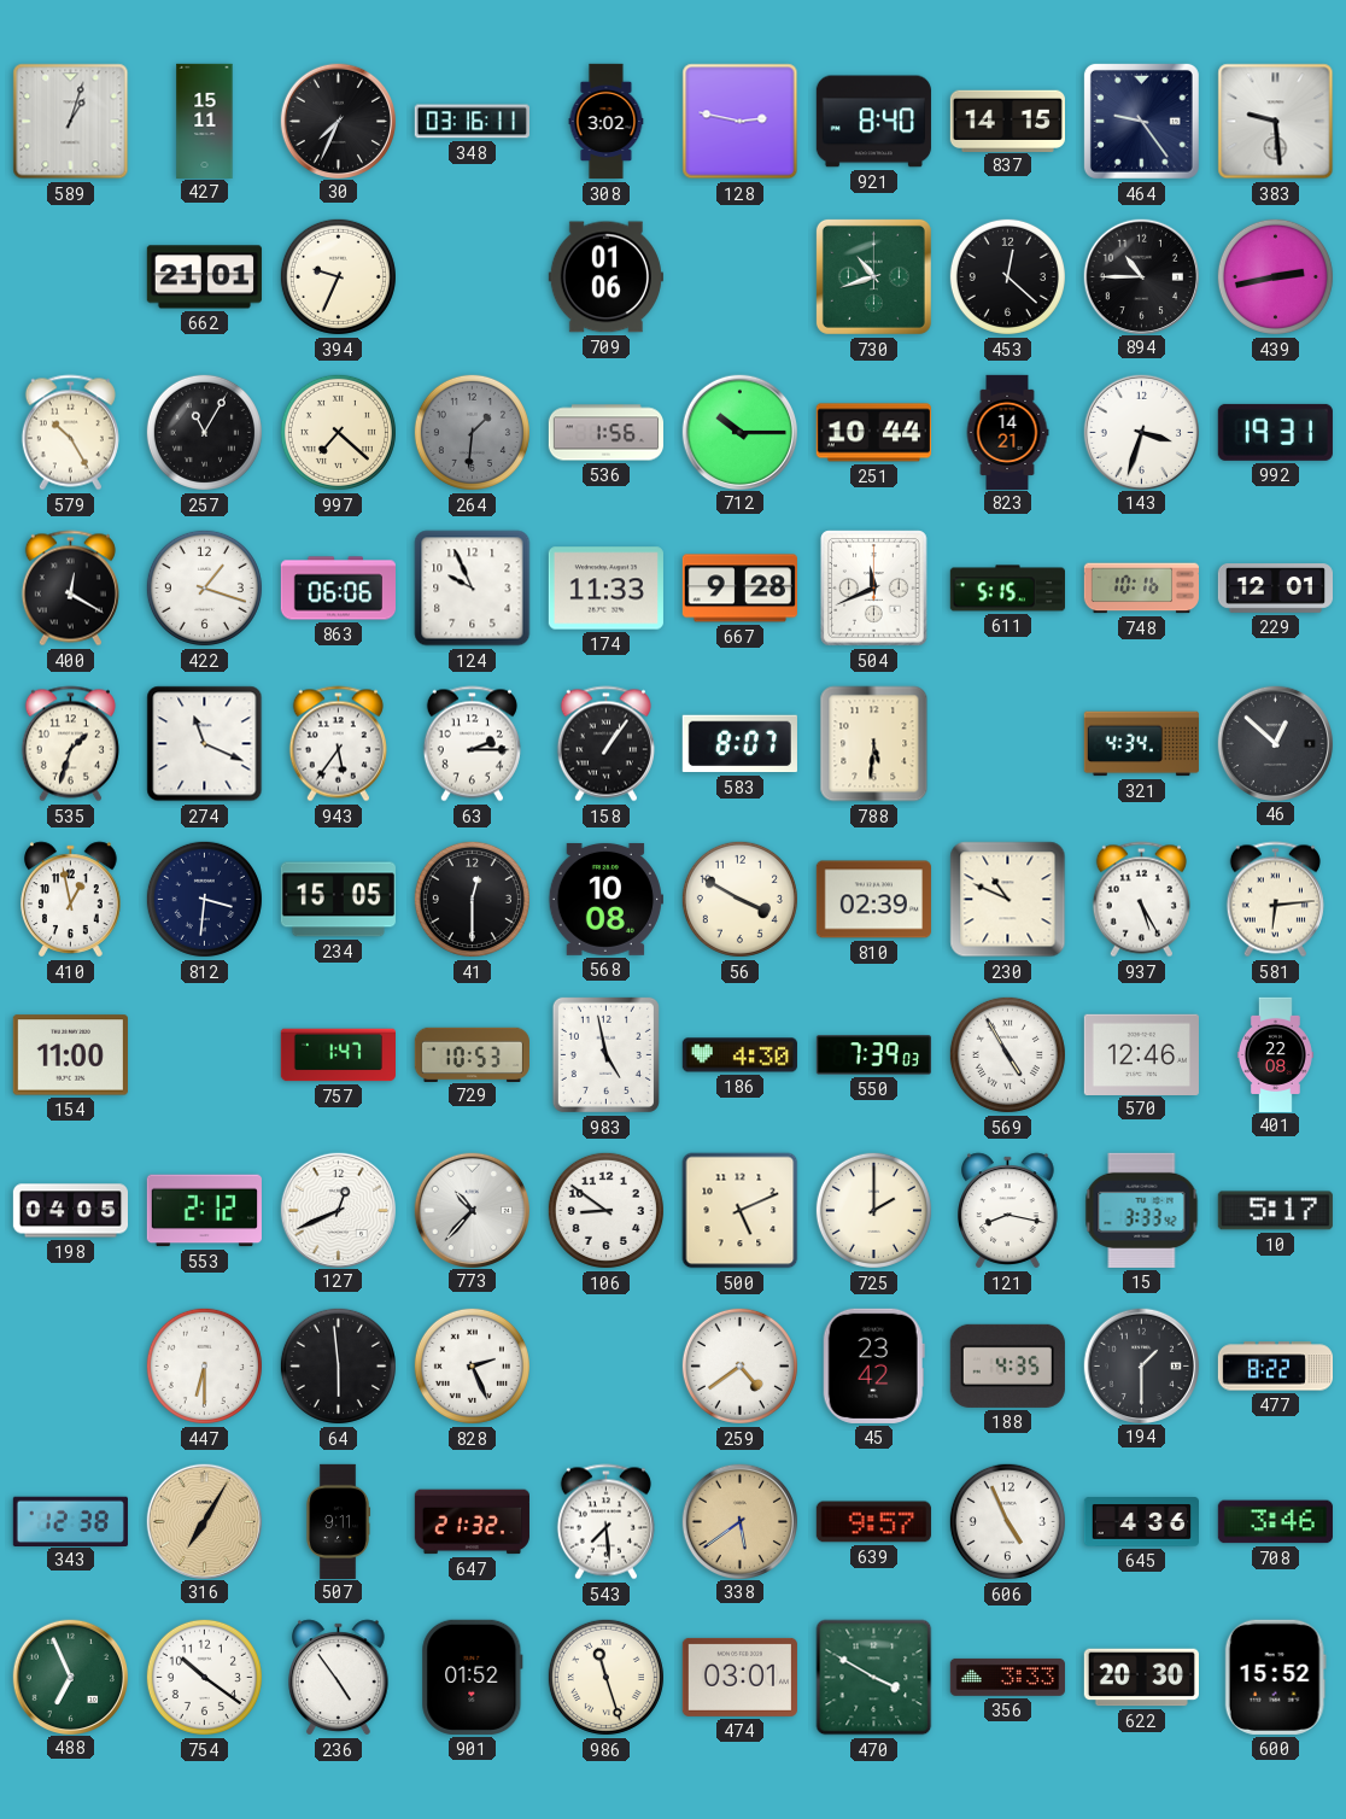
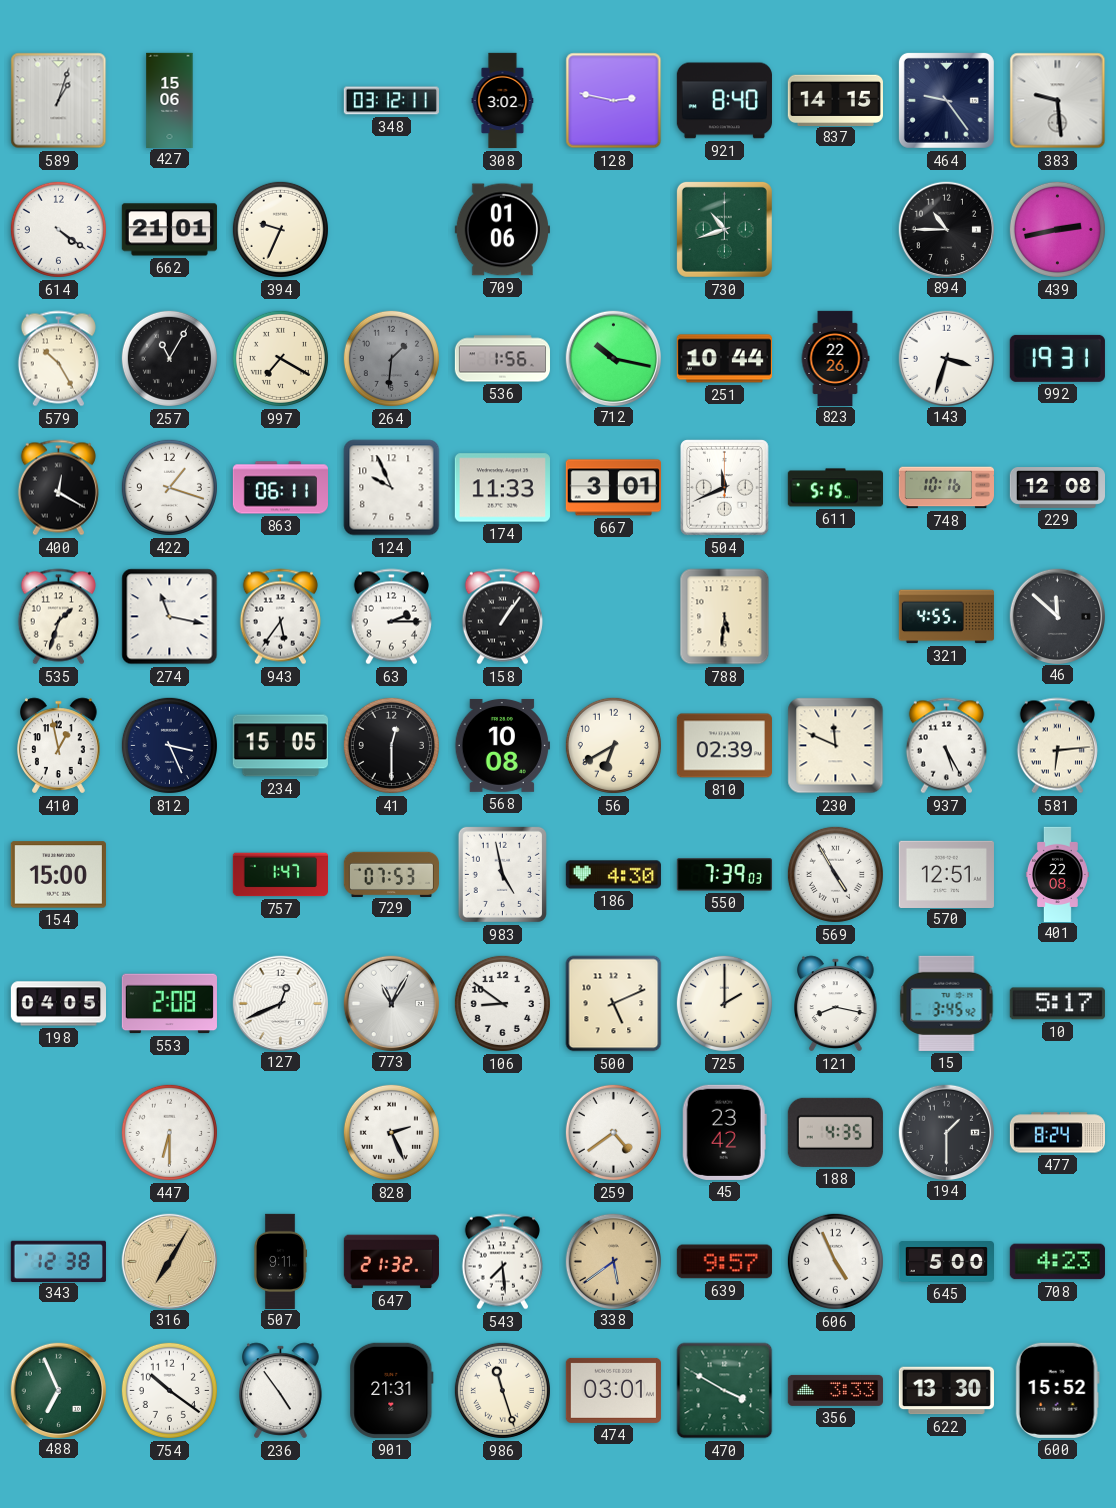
427: 15:11 -> 15:06
30: 7:34 -> none
348: 03:16 -> 03:12
614: none -> 4:21
453: 12:22 -> none
997: 7:22 -> 7:20
712: 10:15 -> 10:17
823: 14:21 -> 22:26
863: 06:06 -> 06:11
667: 9:28 -> 3:01
229: 12:01 -> 12:08
274: 11:19 -> 11:17
583: 8:07 -> none
321: 4:34 -> 4:55
46: 12:52 -> 11:52
812: 3:31 -> 3:26
56: 3:50 -> 6:40
230: 10:49 -> 11:49
154: 11:00 -> 15:00
729: 10:53 -> 07:53
570: 12:46 -> 12:51
553: 2:12 -> 2:08
773: 10:37 -> 11:05
15: 3:33 -> 3:45
64: 5:59 -> none
477: 8:22 -> 8:24
645: 4:36 -> 5:00
708: 3:46 -> 4:23
901: 01:52 -> 21:31
622: 20:30 -> 13:30
